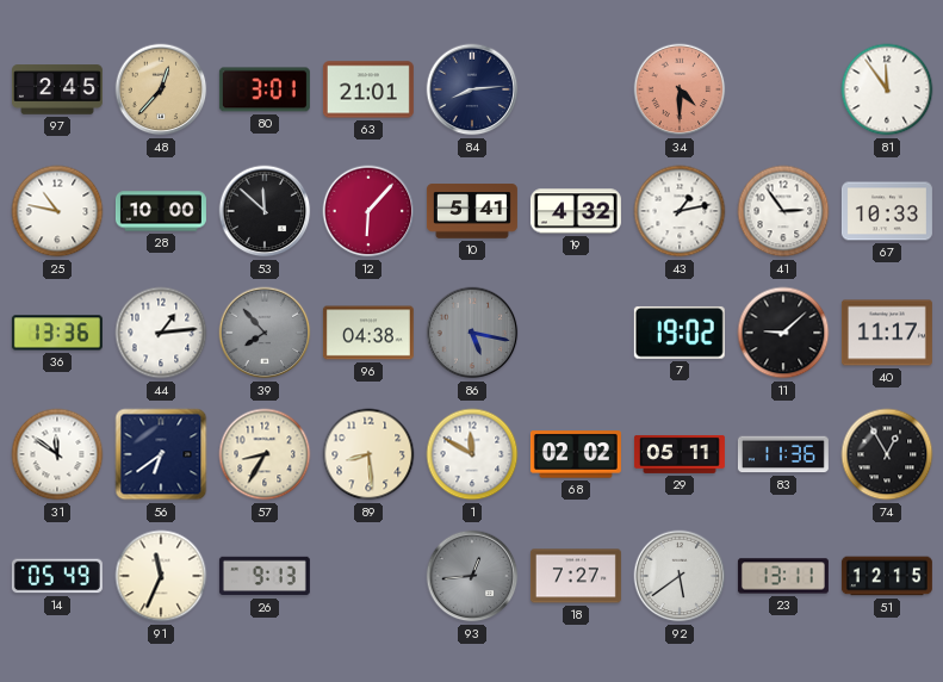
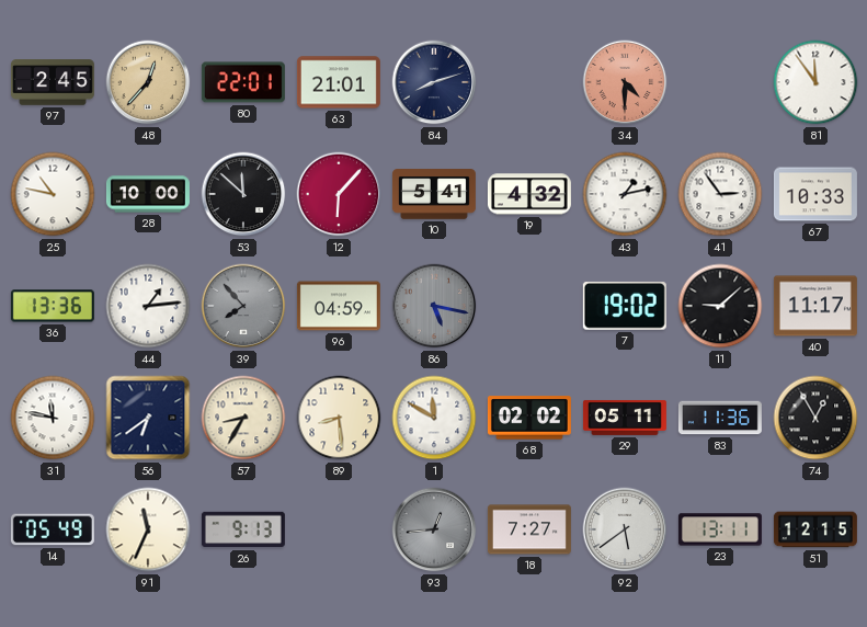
80: 3:01 -> 22:01
84: 8:14 -> 8:12
96: 04:38 -> 04:59
31: 11:51 -> 11:47
